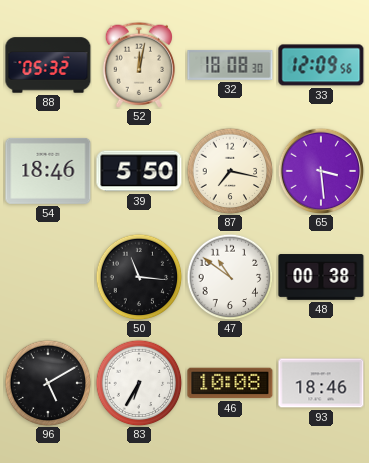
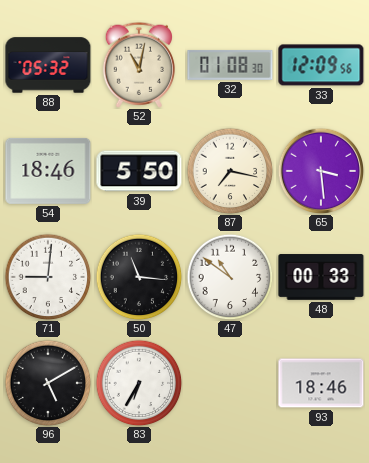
52: 12:02 -> 11:02
32: 18:08 -> 01:08
71: none -> 9:01
48: 00:38 -> 00:33
46: 10:08 -> none
